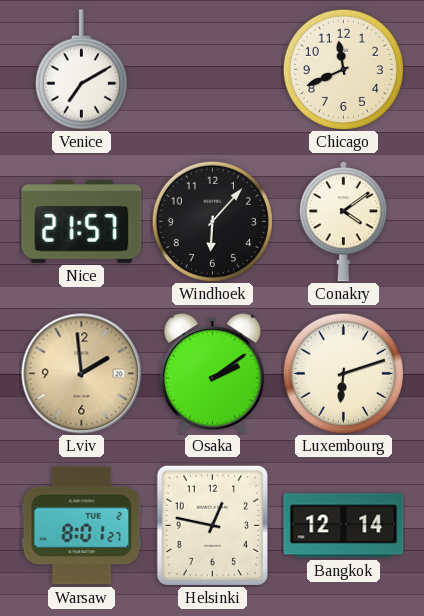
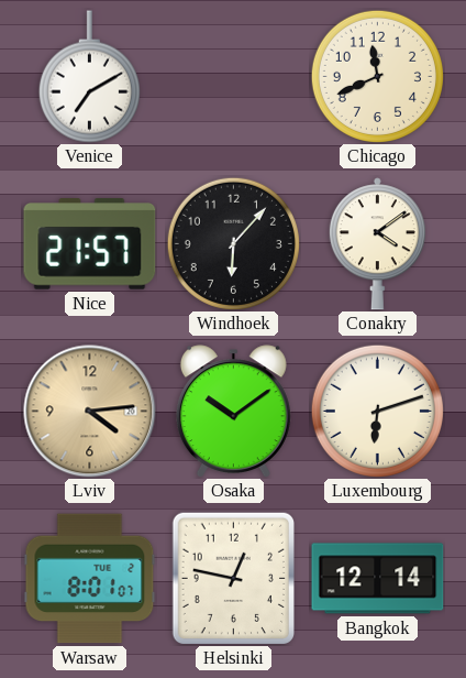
Lviv: 1:59 -> 4:14
Osaka: 2:09 -> 10:09
Warsaw: 8:01:27 -> 8:01:07
